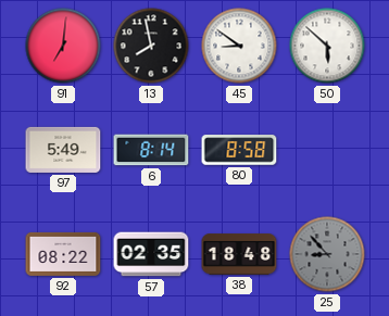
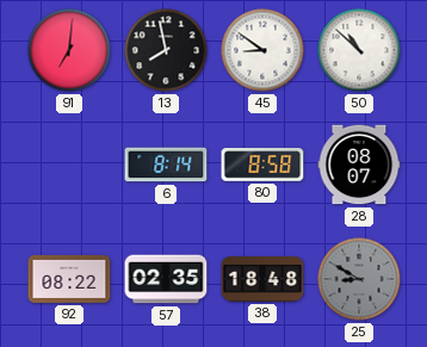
50: 5:52 -> 10:52
97: 5:49 -> none
28: none -> 08:07
25: 8:53 -> 8:50
